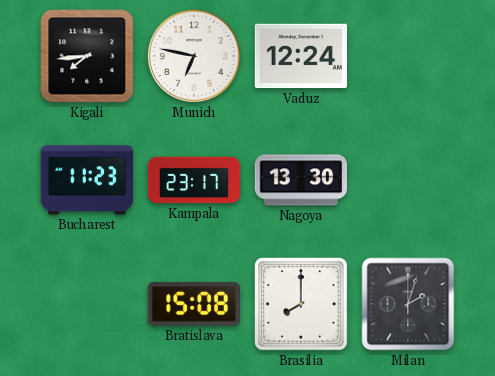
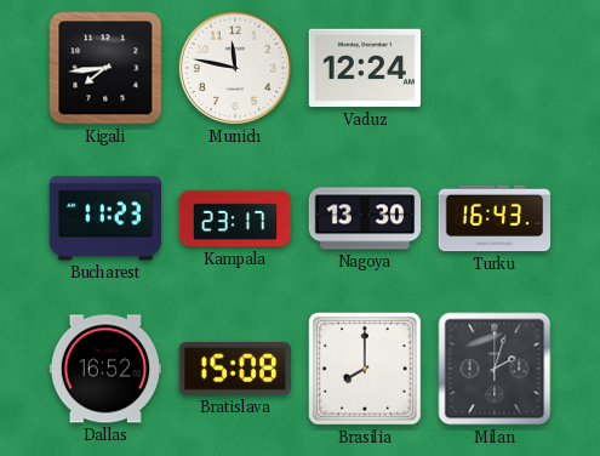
Munich: 6:47 -> 11:47
Turku: none -> 16:43
Dallas: none -> 16:52
